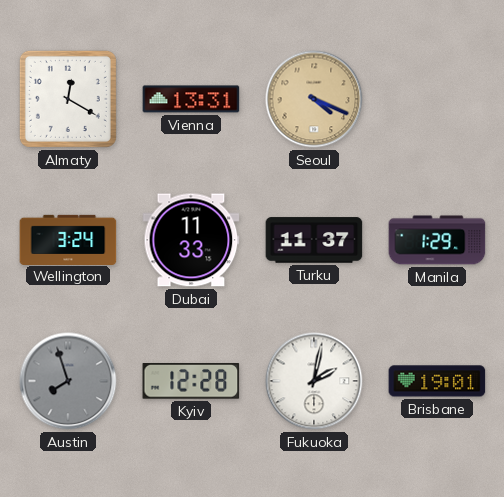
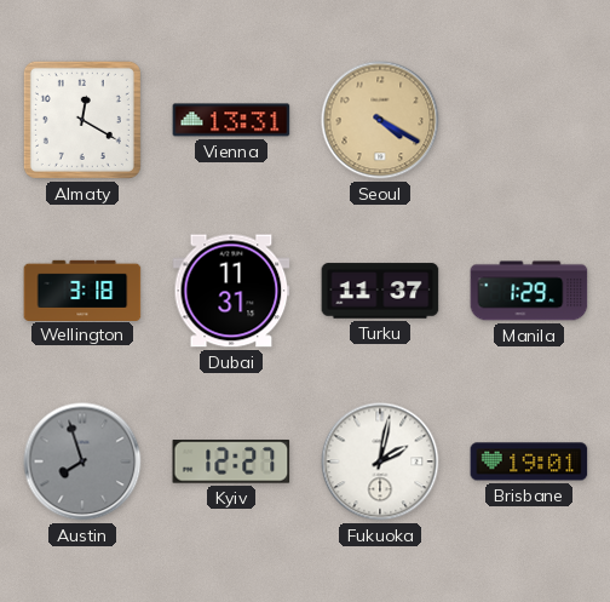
Seoul: 4:19 -> 4:20
Wellington: 3:24 -> 3:18
Dubai: 11:33 -> 11:31
Kyiv: 12:28 -> 12:27
